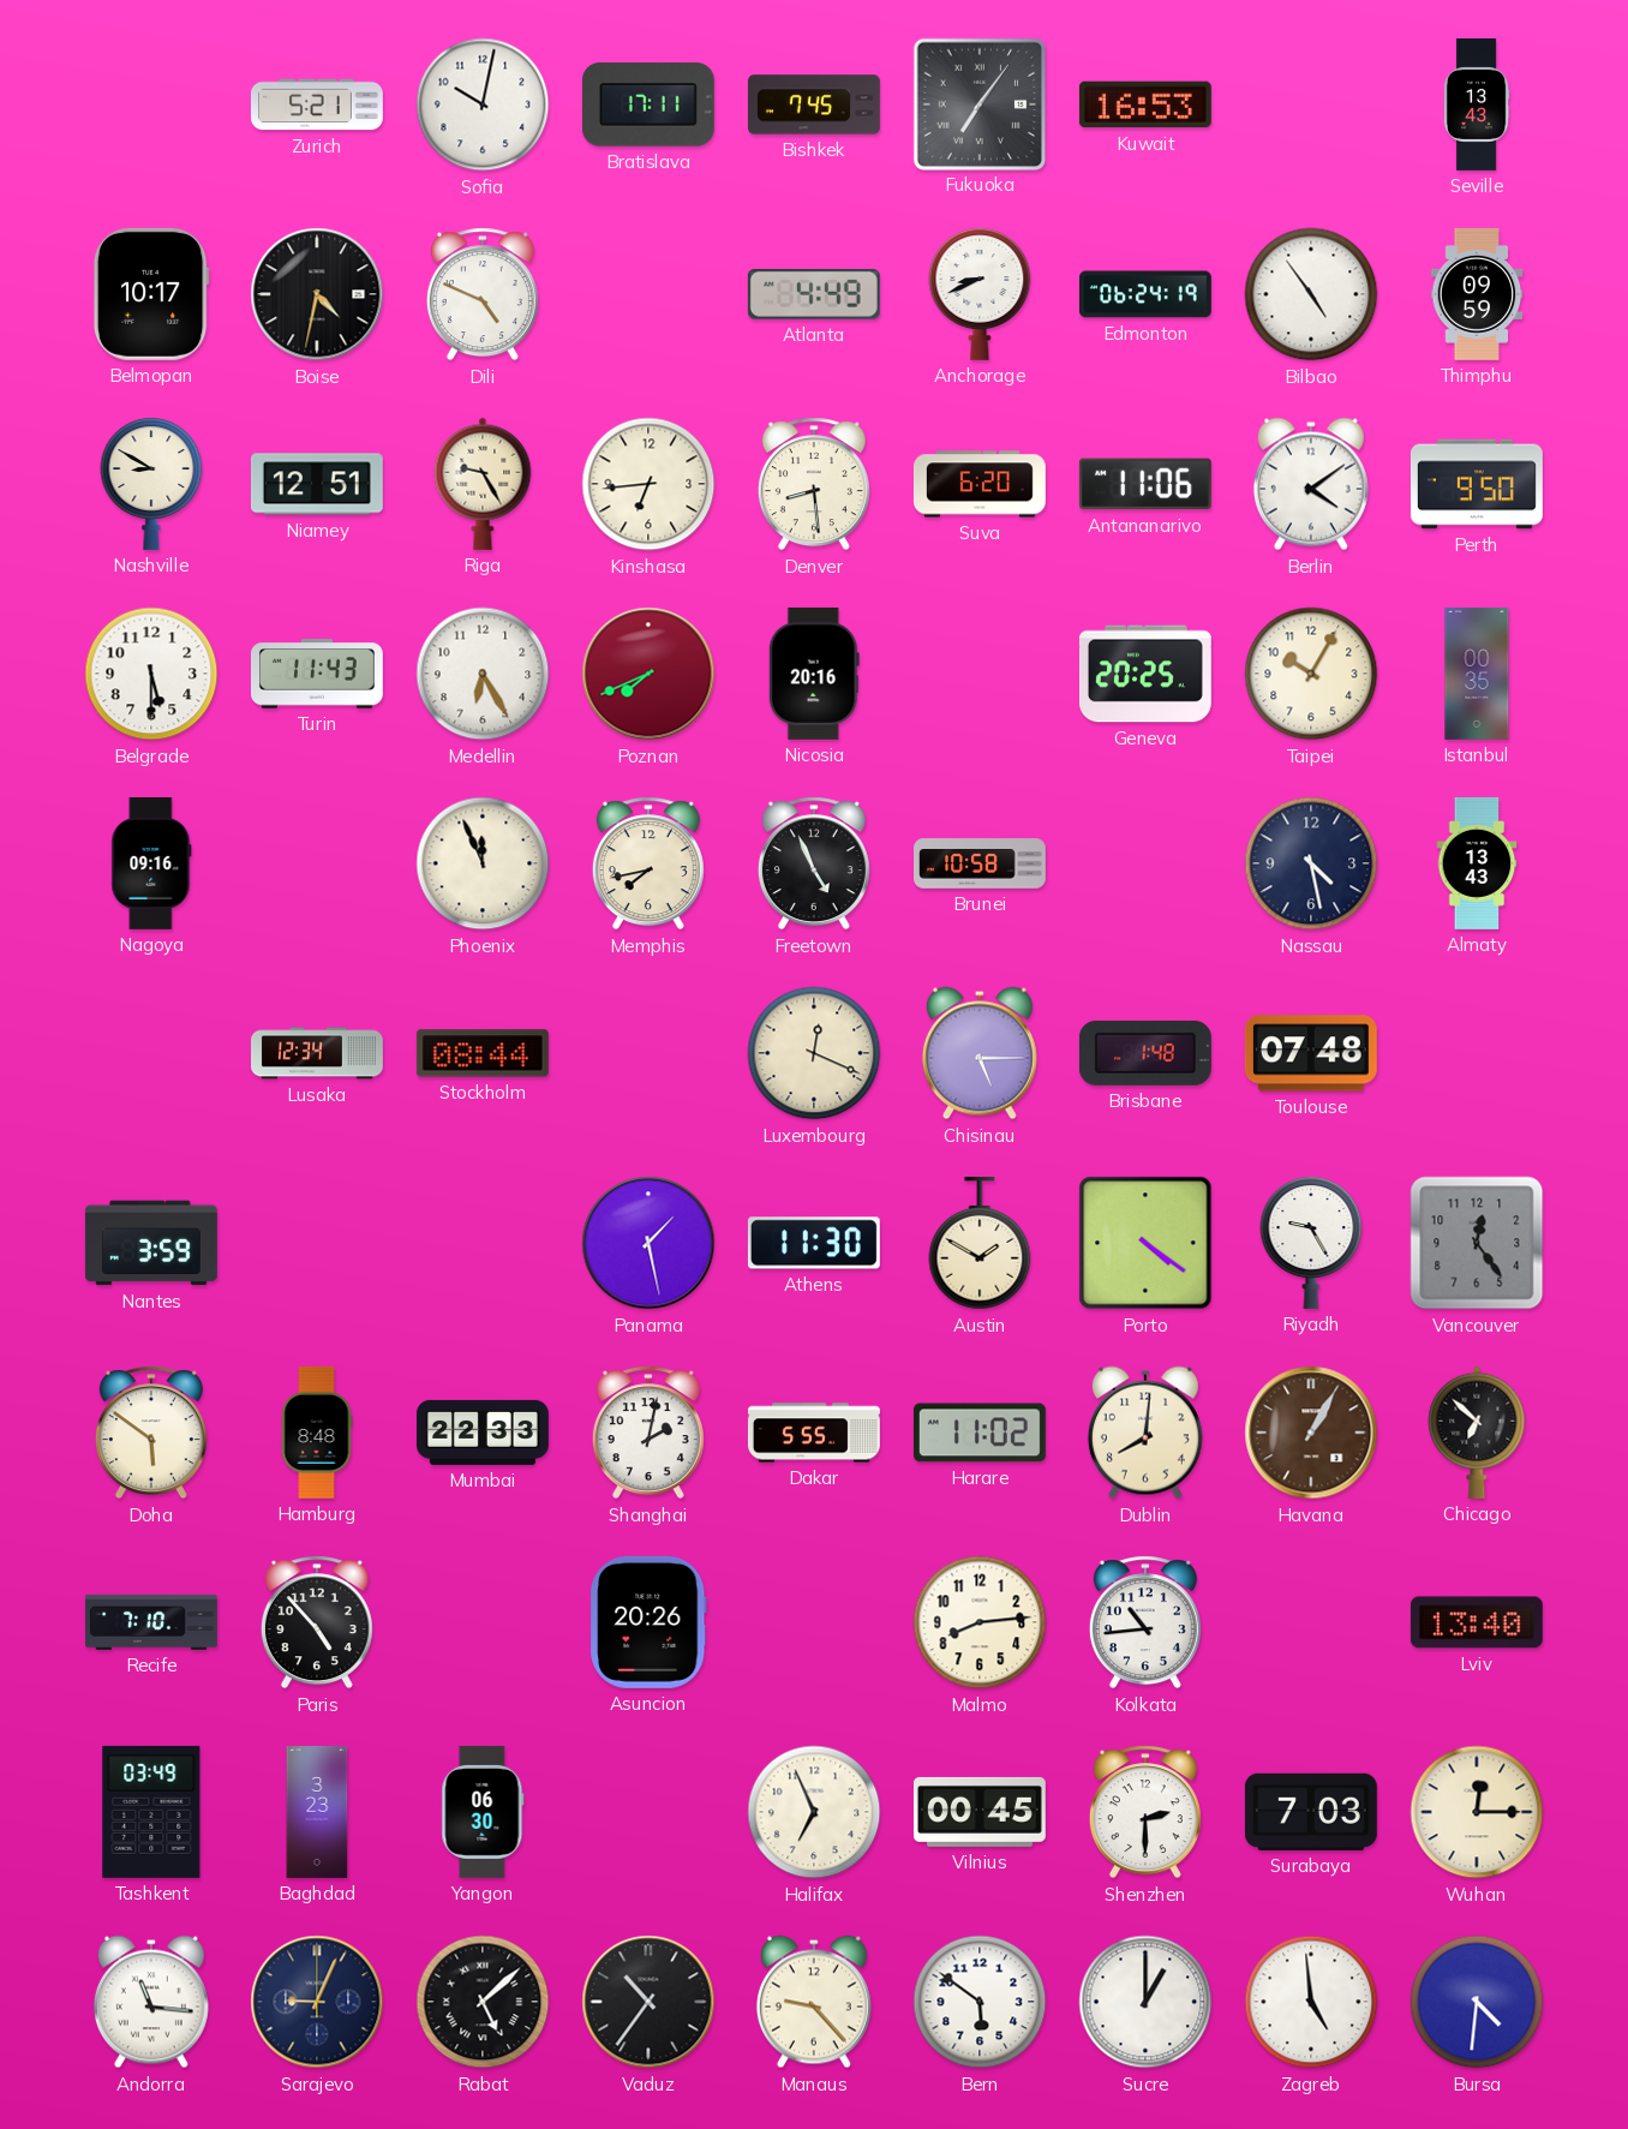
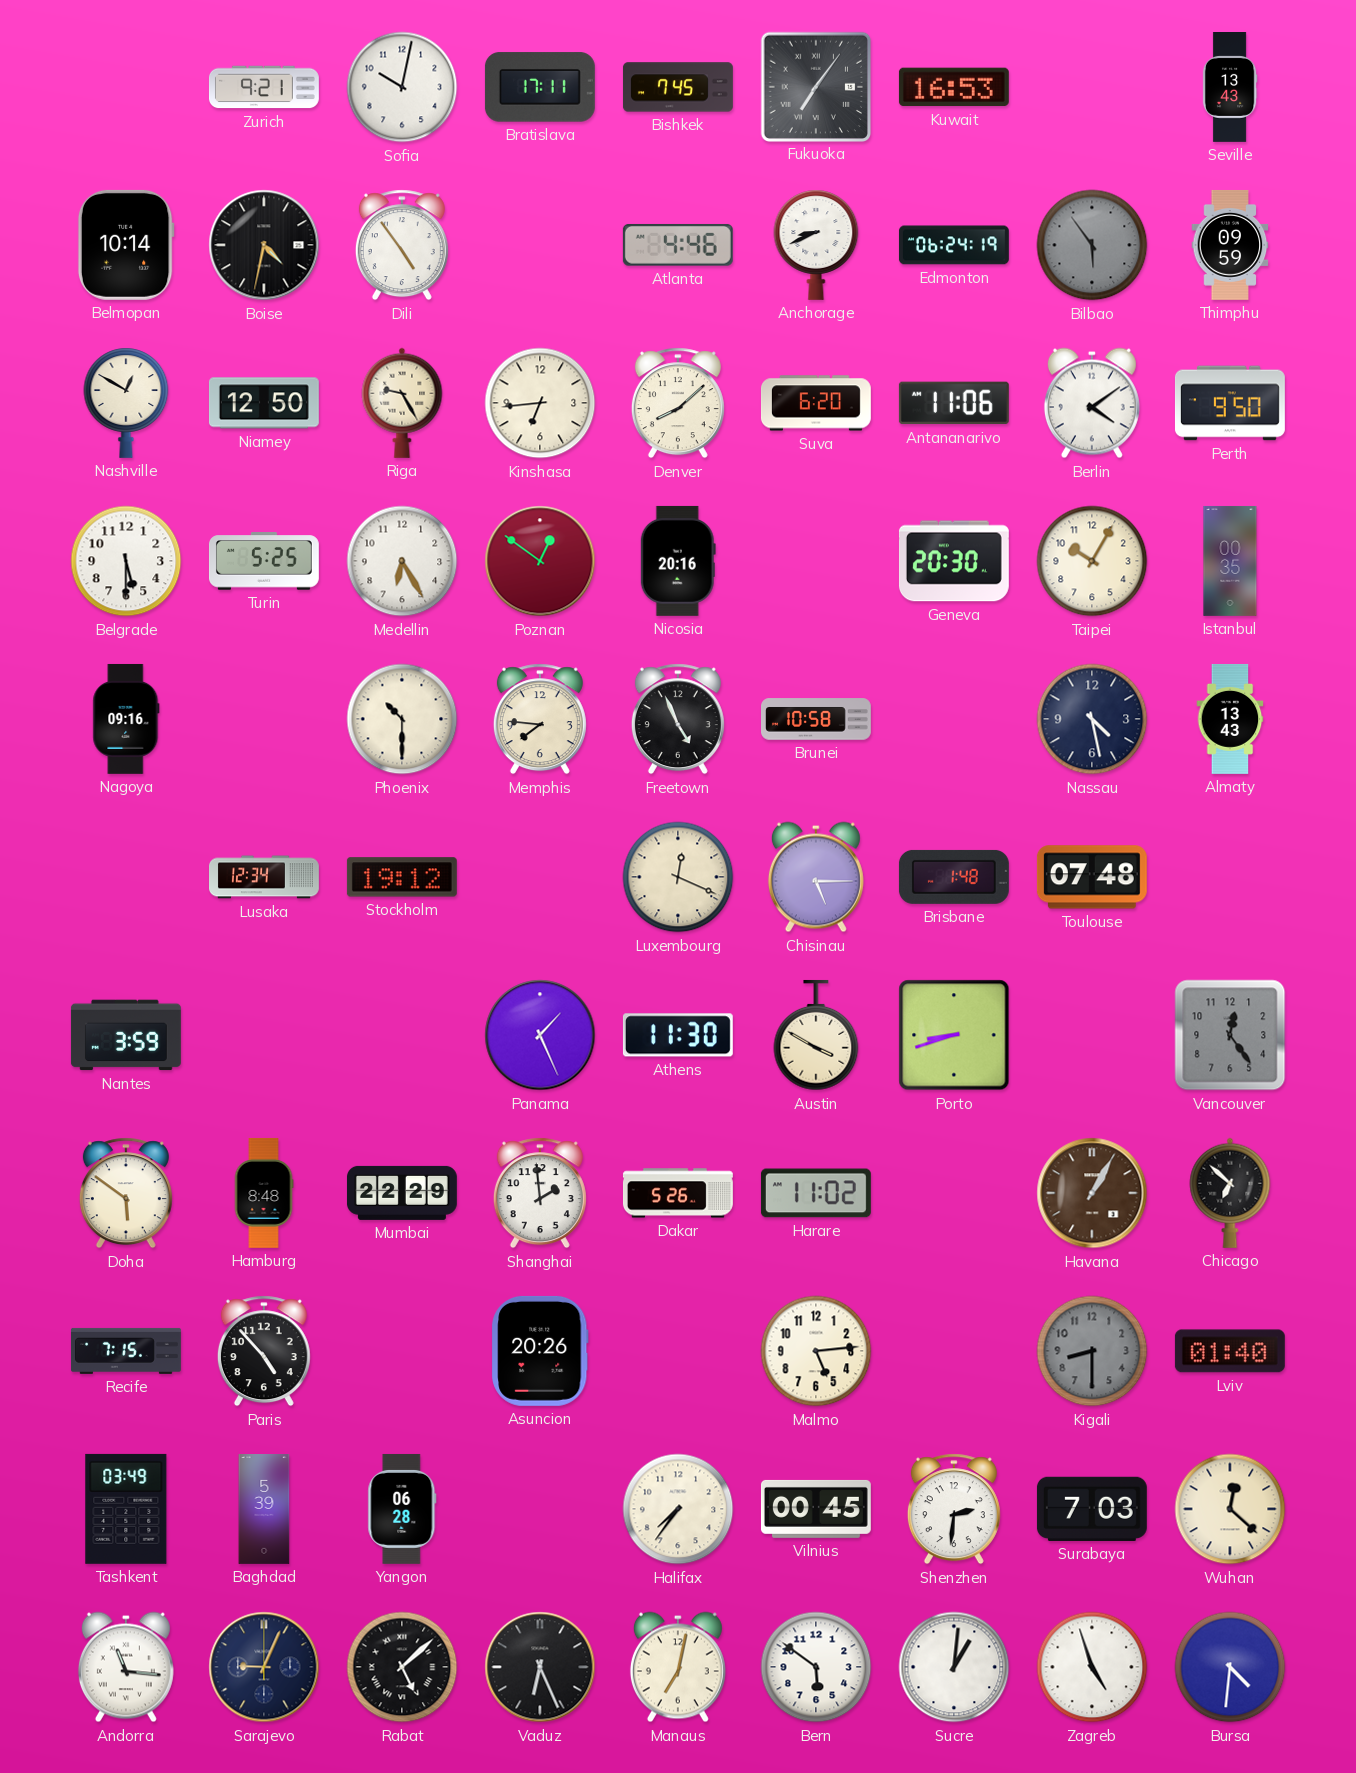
Zurich: 5:21 -> 9:21
Belmopan: 10:17 -> 10:14
Dili: 4:49 -> 4:54
Atlanta: 4:49 -> 4:46
Bilbao: 4:54 -> 5:54
Bilbao dial: white -> grey
Nashville: 8:50 -> 12:50
Niamey: 12:51 -> 12:50
Denver: 8:29 -> 8:08
Turin: 11:43 -> 5:25
Poznan: 7:41 -> 12:51
Geneva: 20:25 -> 20:30
Phoenix: 11:56 -> 10:30
Memphis: 7:43 -> 7:46
Stockholm: 08:44 -> 19:12
Panama: 1:28 -> 1:26
Austin: 1:50 -> 3:50
Porto: 4:21 -> 8:42
Riyadh: 9:25 -> none
Mumbai: 22:33 -> 22:29
Shanghai: 2:02 -> 1:59
Dakar: 5:55 -> 5:26
Dublin: 8:01 -> none
Recife: 7:10 -> 7:15
Malmo: 8:14 -> 5:14
Kolkata: 10:44 -> none
Kigali: none -> 8:30
Lviv: 13:40 -> 01:40
Baghdad: 3:23 -> 5:39
Yangon: 06:30 -> 06:28
Halifax: 6:56 -> 7:36
Shenzhen: 2:30 -> 2:31
Wuhan: 12:15 -> 12:22
Vaduz: 10:36 -> 6:26
Manaus: 9:23 -> 7:02
Sucre: 1:00 -> 1:01
Zagreb: 4:59 -> 4:57
